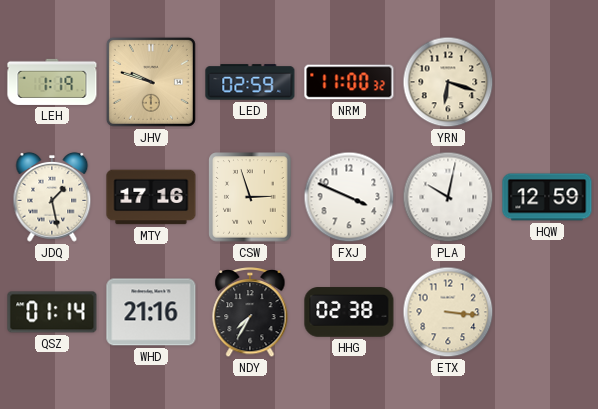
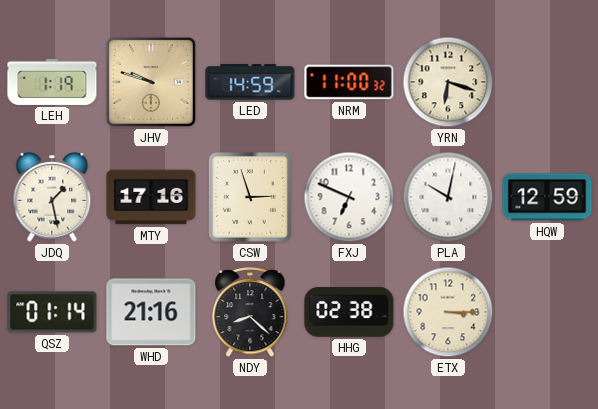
LED: 02:59 -> 14:59
FXJ: 3:49 -> 6:49
NDY: 7:35 -> 8:22
ETX: 3:16 -> 3:15
